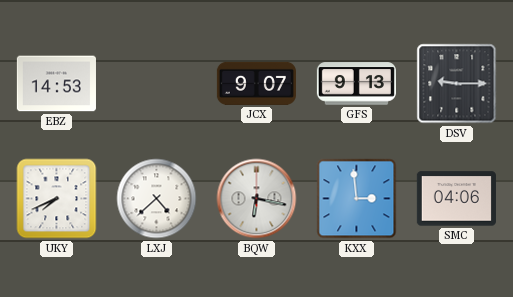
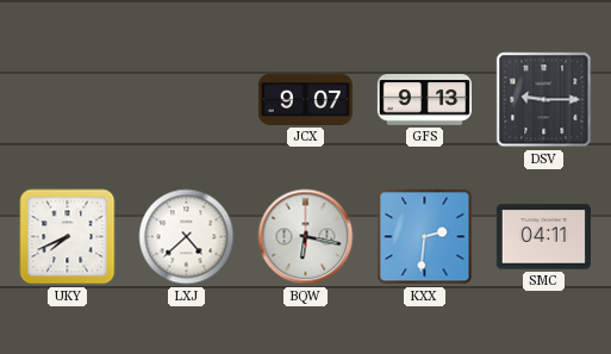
EBZ: 14:53 -> none
KXX: 2:59 -> 2:31
SMC: 04:06 -> 04:11
